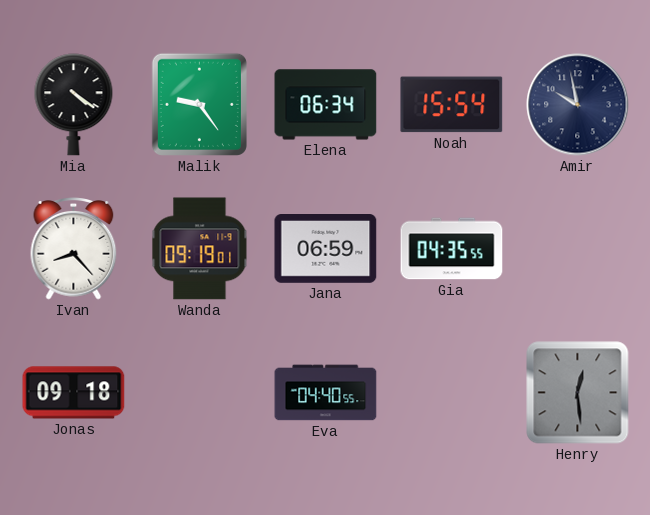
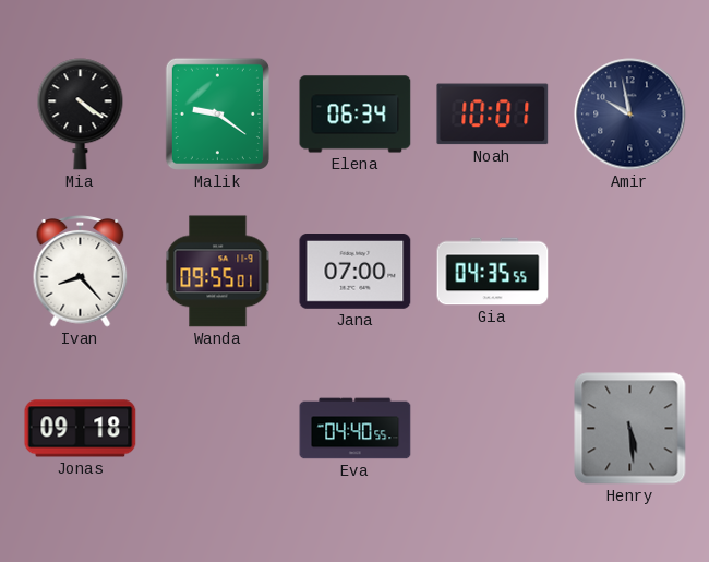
Malik: 9:24 -> 9:21
Noah: 15:54 -> 10:01
Wanda: 09:19 -> 09:55
Jana: 06:59 -> 07:00
Henry: 12:29 -> 5:29
